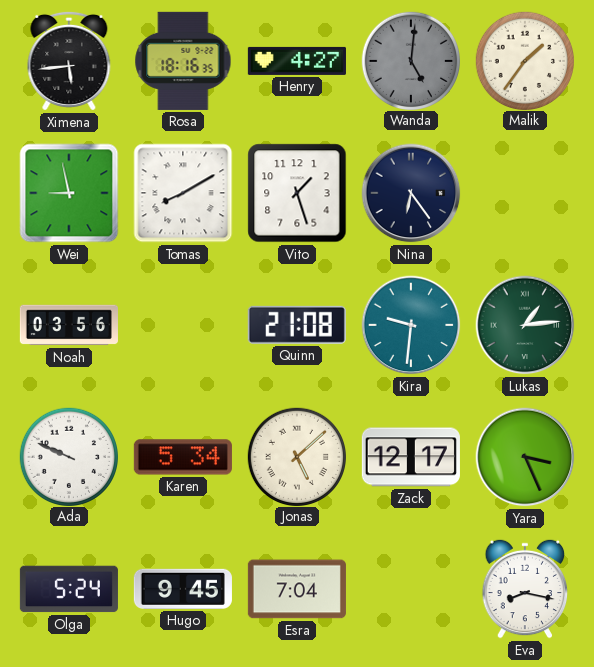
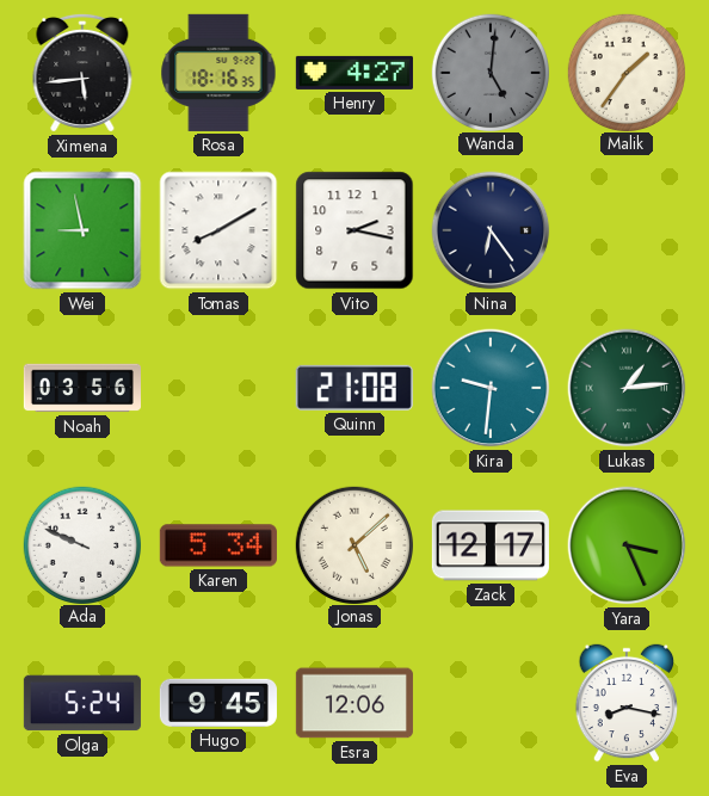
Vito: 1:27 -> 2:17
Esra: 7:04 -> 12:06
